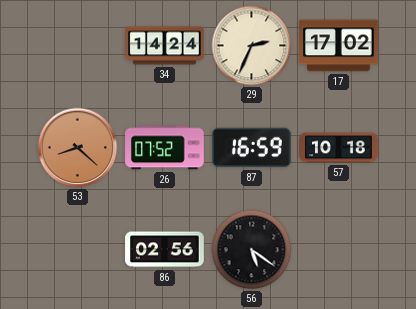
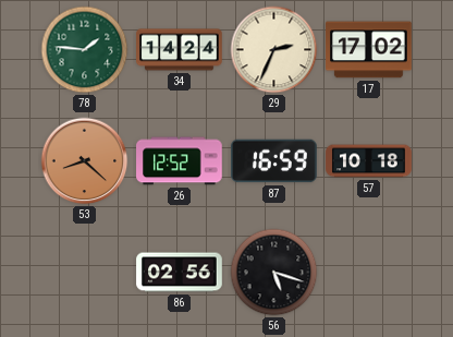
78: none -> 1:46
26: 07:52 -> 12:52
56: 5:21 -> 5:18
